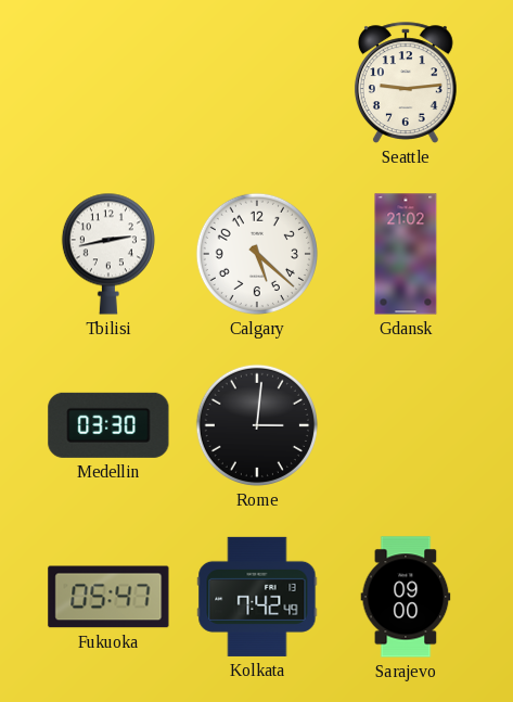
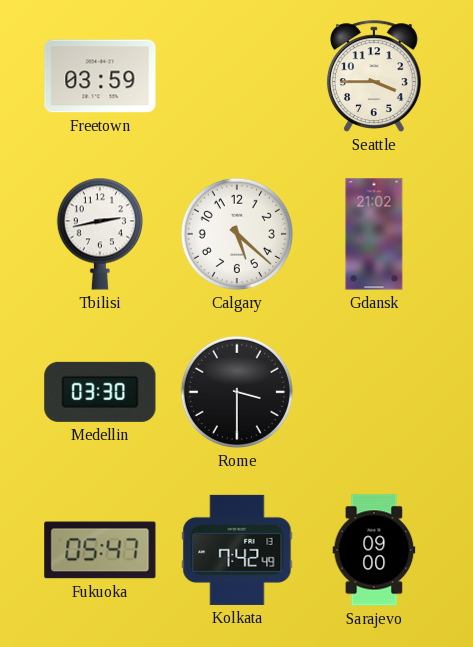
Freetown: none -> 03:59
Seattle: 9:14 -> 3:45
Rome: 3:01 -> 3:30
